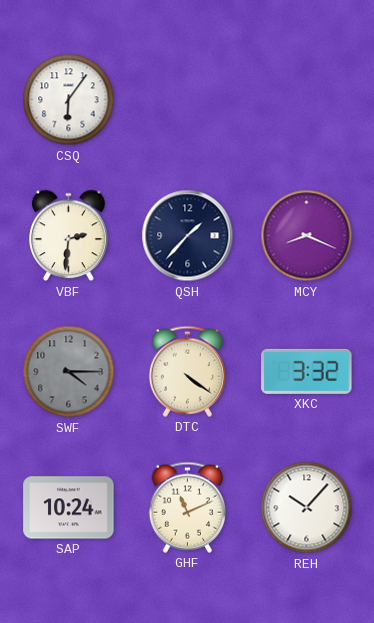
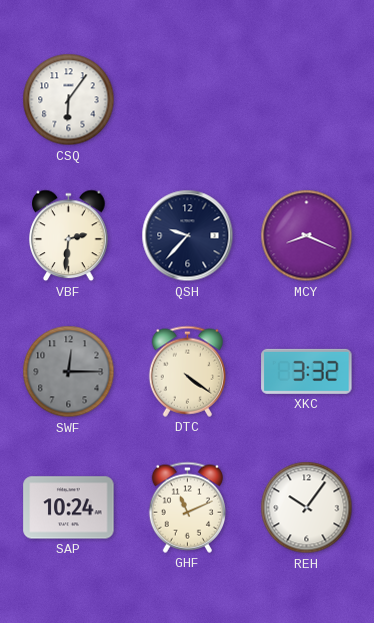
QSH: 1:37 -> 9:37
SWF: 4:15 -> 12:15
REH: 10:07 -> 10:06
